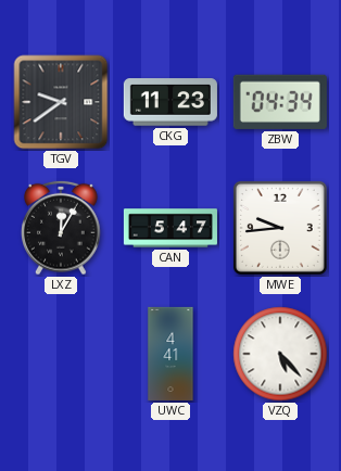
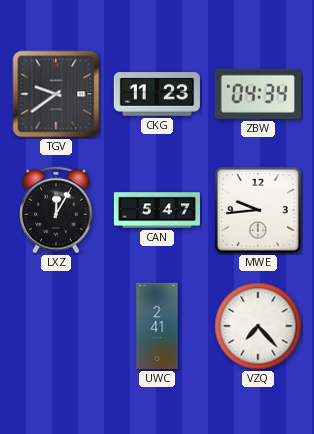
UWC: 4:41 -> 2:41
VZQ: 5:23 -> 7:23
